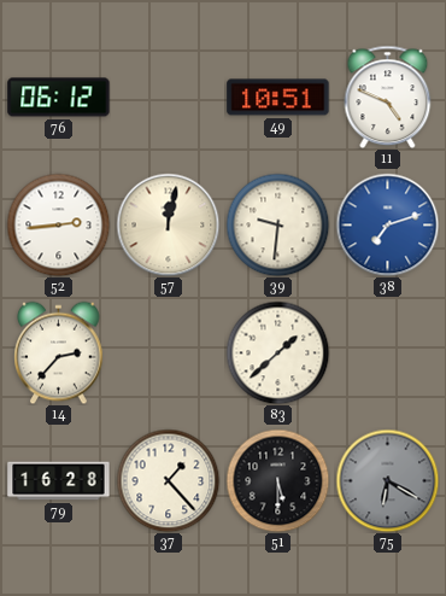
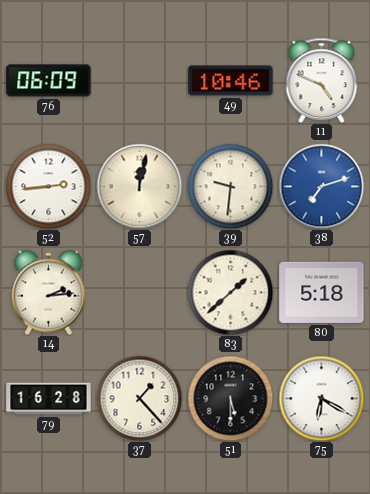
76: 06:12 -> 06:09
49: 10:51 -> 10:46
14: 2:37 -> 2:14
80: none -> 5:18
75 dial: grey -> white
